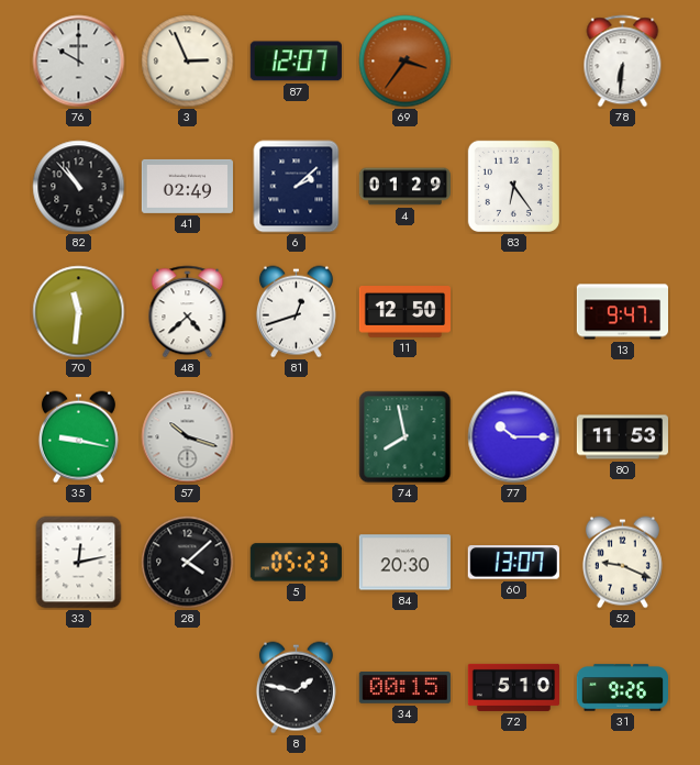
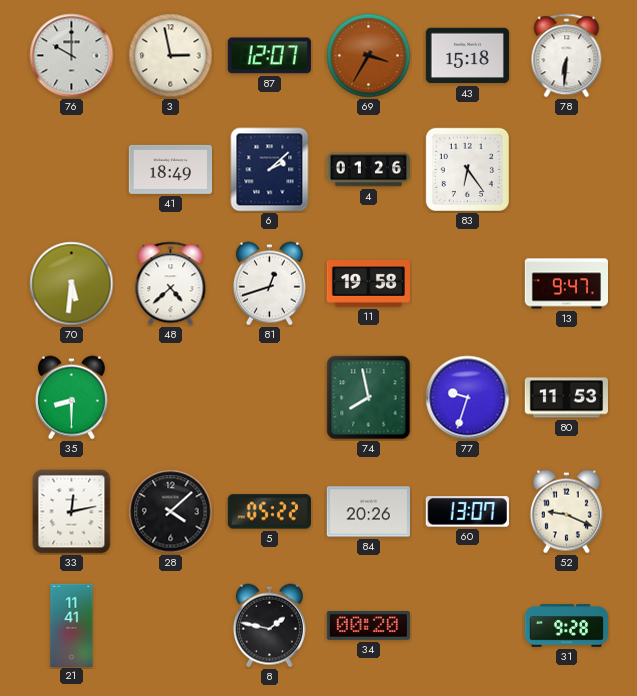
3: 2:56 -> 2:58
69: 3:36 -> 3:35
43: none -> 15:18
82: 10:53 -> none
41: 02:49 -> 18:49
4: 01:29 -> 01:26
70: 11:31 -> 5:31
11: 12:50 -> 19:58
35: 9:17 -> 8:30
57: 10:18 -> none
77: 10:15 -> 9:33
5: 05:23 -> 05:22
84: 20:30 -> 20:26
21: none -> 11:41
34: 00:15 -> 00:20
72: 5:10 -> none
31: 9:26 -> 9:28
